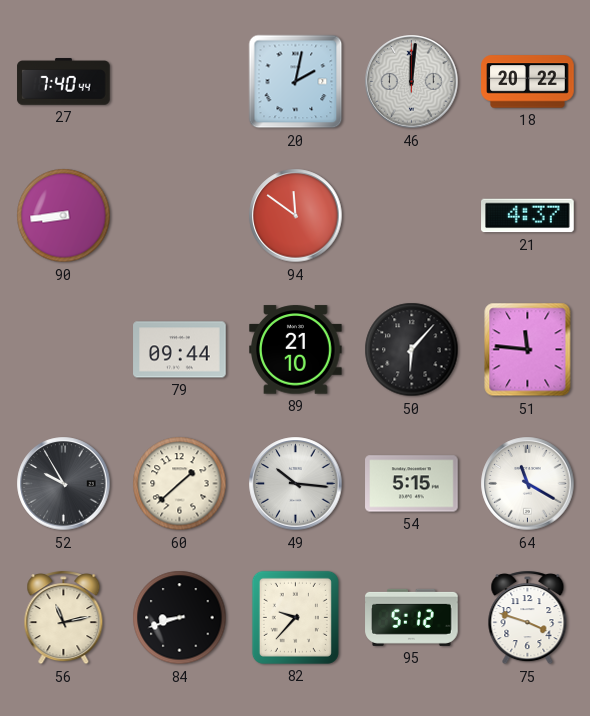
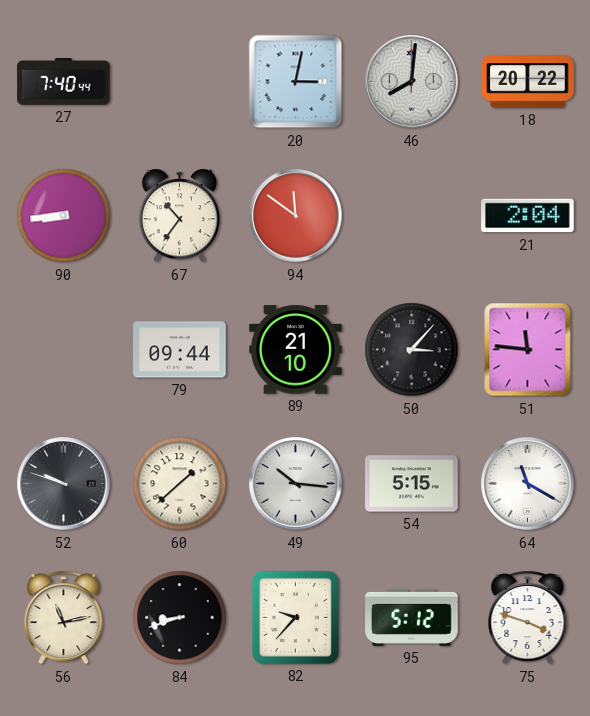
20: 2:02 -> 3:02
46: 12:01 -> 8:01
67: none -> 10:36
21: 4:37 -> 2:04
50: 6:07 -> 3:07
52: 9:55 -> 9:48
